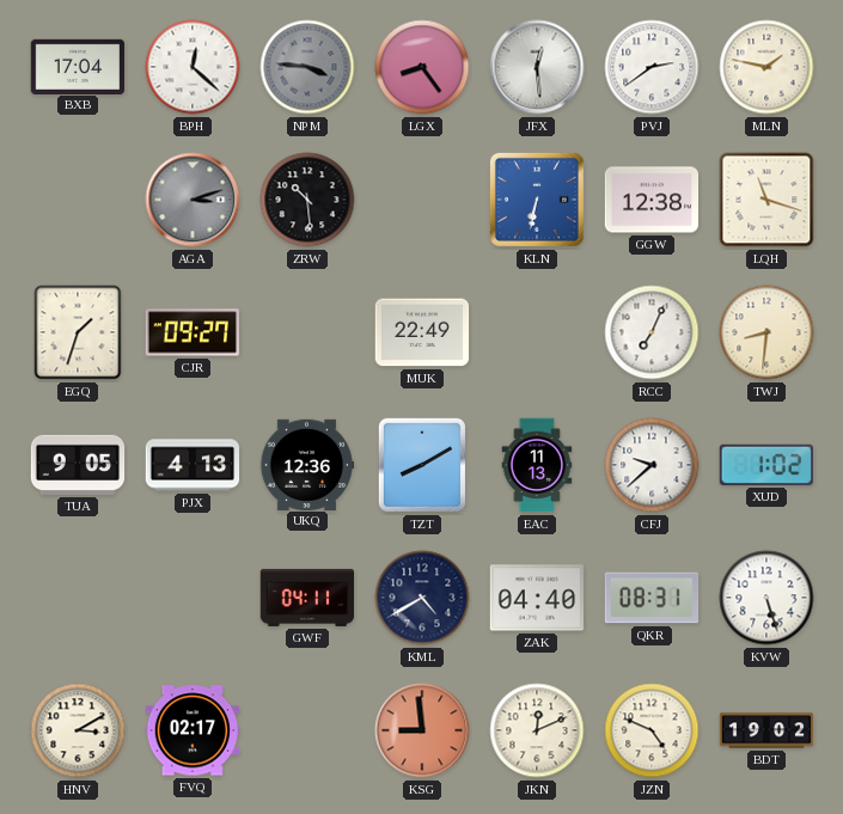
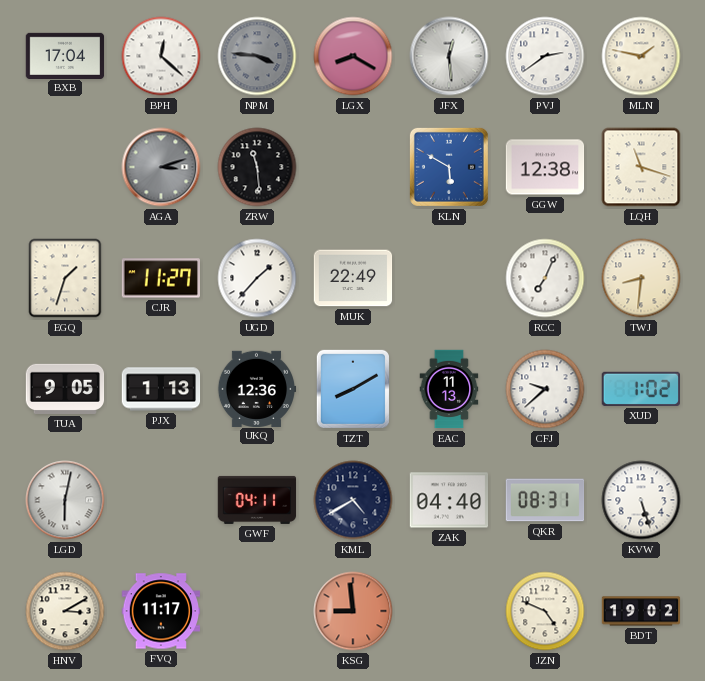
LGX: 8:24 -> 8:20
ZRW: 10:29 -> 11:29
KLN: 6:32 -> 5:50
CJR: 09:27 -> 11:27
UGD: none -> 1:37
PJX: 4:13 -> 1:13
LGD: none -> 6:02
FVQ: 02:17 -> 11:17
JKN: 12:11 -> none
